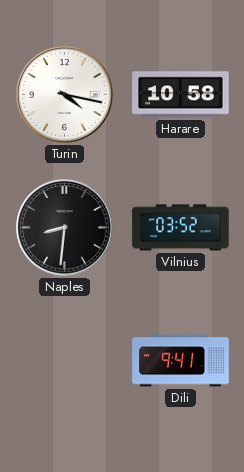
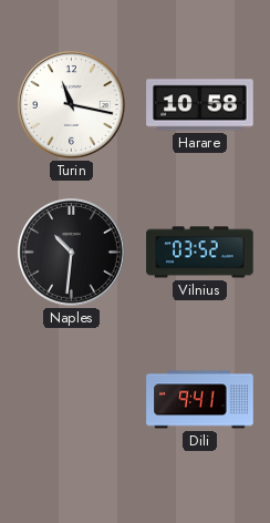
Turin: 4:17 -> 11:17
Naples: 8:31 -> 10:31
